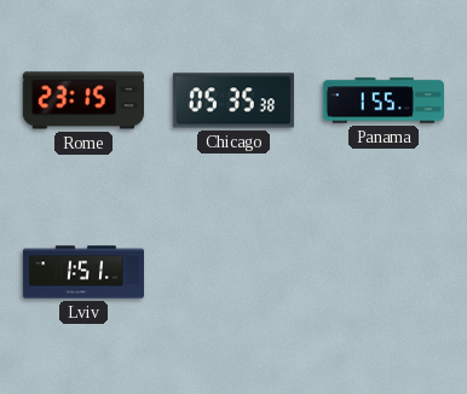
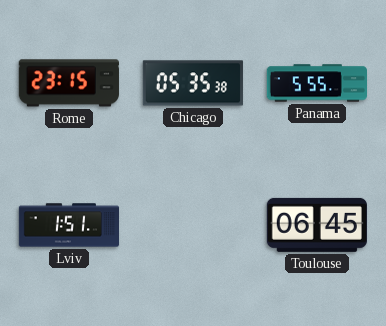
Panama: 1:55 -> 5:55
Toulouse: none -> 06:45
